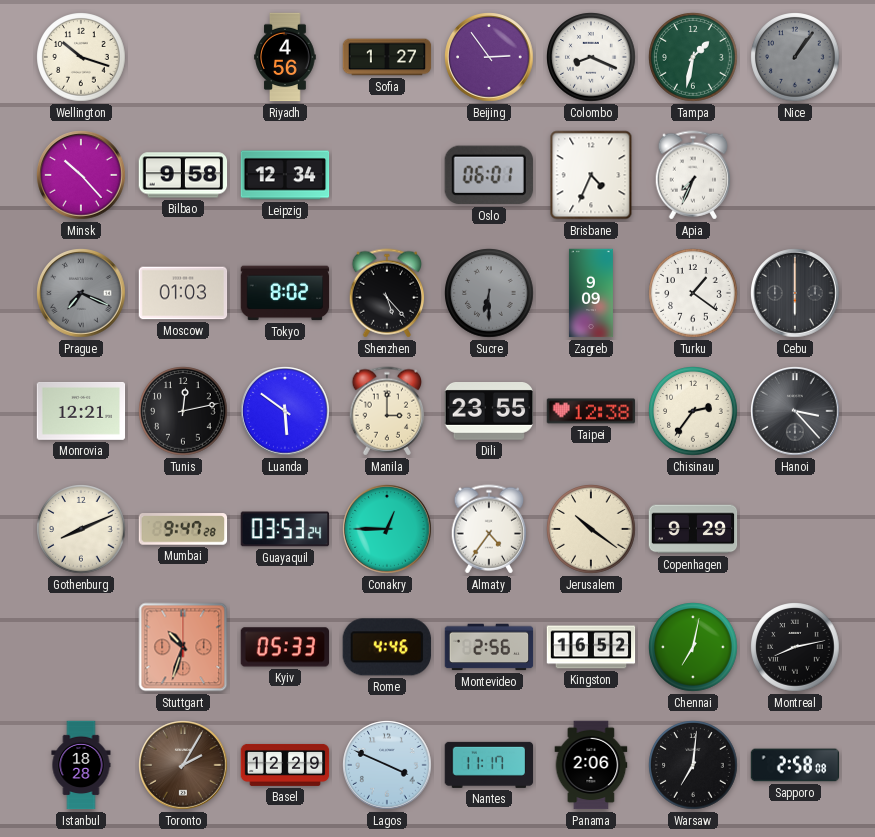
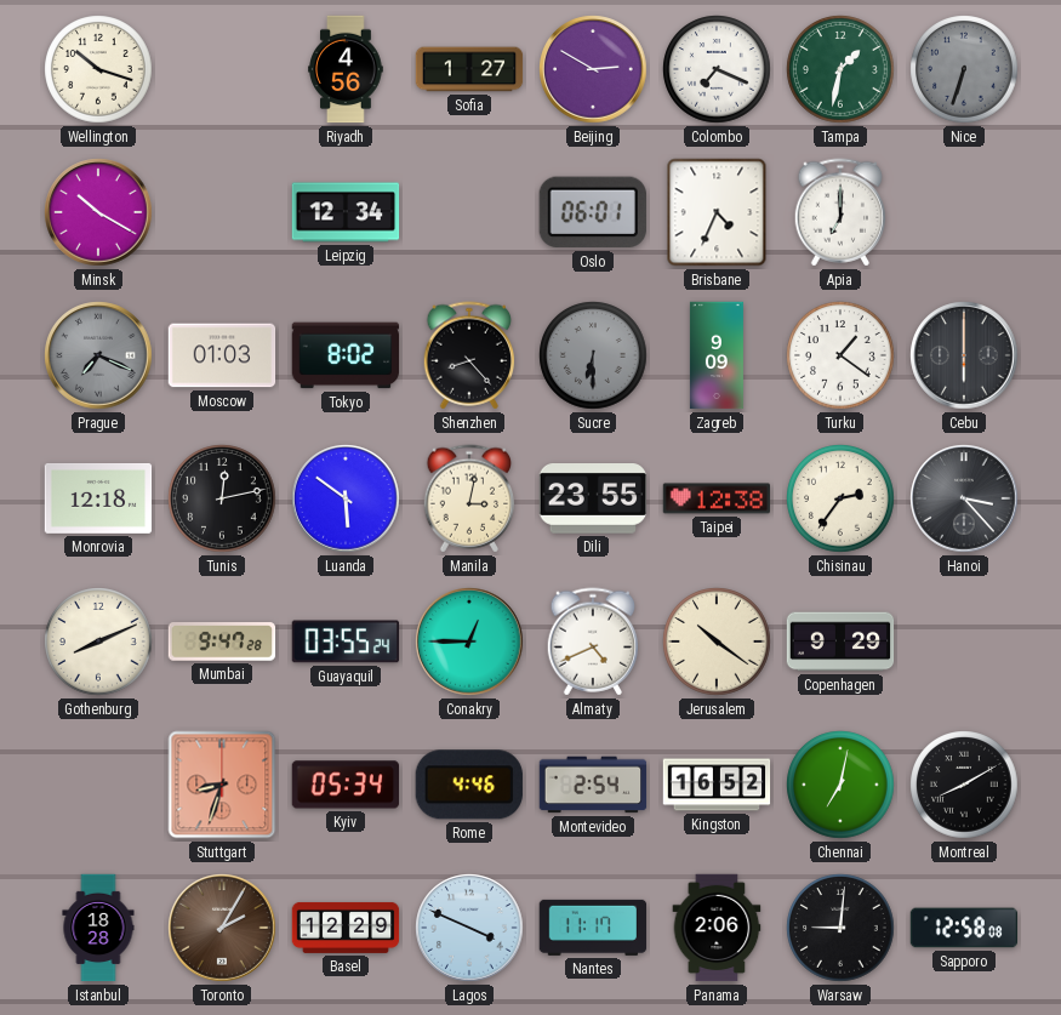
Beijing: 2:54 -> 2:50
Colombo: 8:19 -> 7:19
Nice: 1:06 -> 6:33
Minsk: 10:23 -> 10:20
Bilbao: 9:58 -> none
Apia: 7:34 -> 7:00
Shenzhen: 5:23 -> 8:23
Monrovia: 12:21 -> 12:18
Manila: 3:00 -> 3:02
Guayaquil: 03:53 -> 03:55
Almaty: 4:36 -> 4:41
Stuttgart: 10:33 -> 8:33
Kyiv: 05:33 -> 05:34
Montevideo: 2:56 -> 2:54
Montreal: 8:13 -> 8:10
Warsaw: 7:01 -> 9:01
Sapporo: 2:58 -> 12:58
